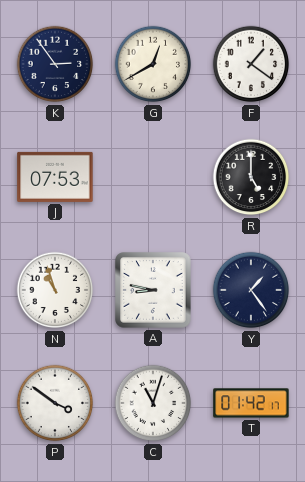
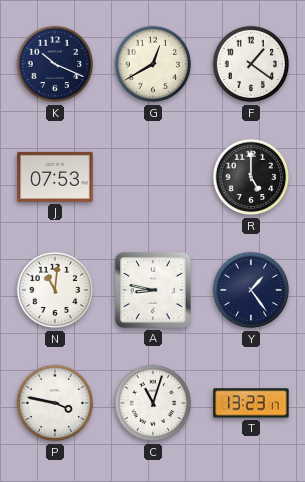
K: 2:54 -> 10:19
N: 10:57 -> 11:01
P: 3:51 -> 3:47
T: 01:42 -> 13:23
